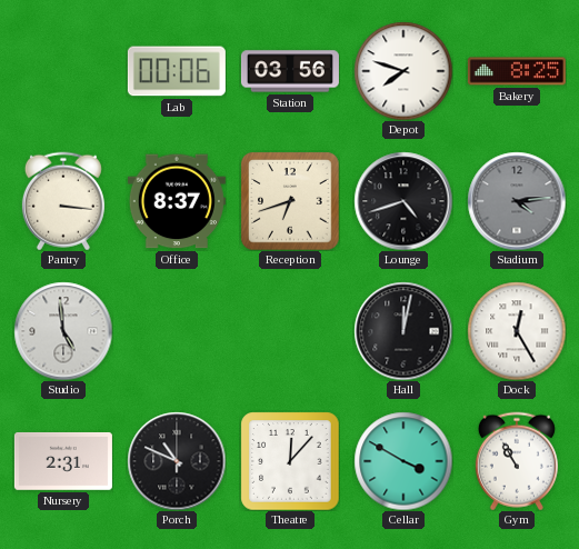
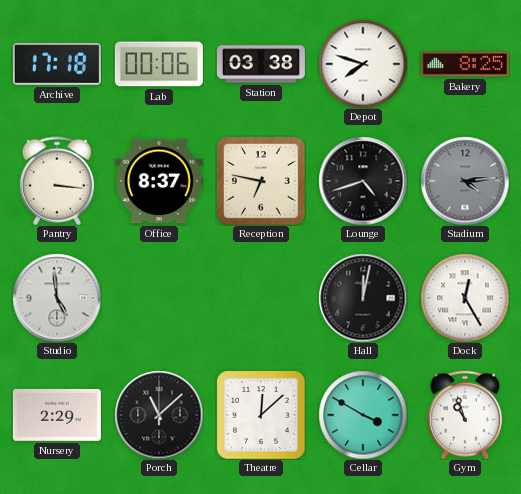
Archive: none -> 17:18
Station: 03:56 -> 03:38
Reception: 6:42 -> 6:47
Nursery: 2:31 -> 2:29
Porch: 10:49 -> 11:08
Theatre: 12:07 -> 12:08
Gym: 10:55 -> 10:57
